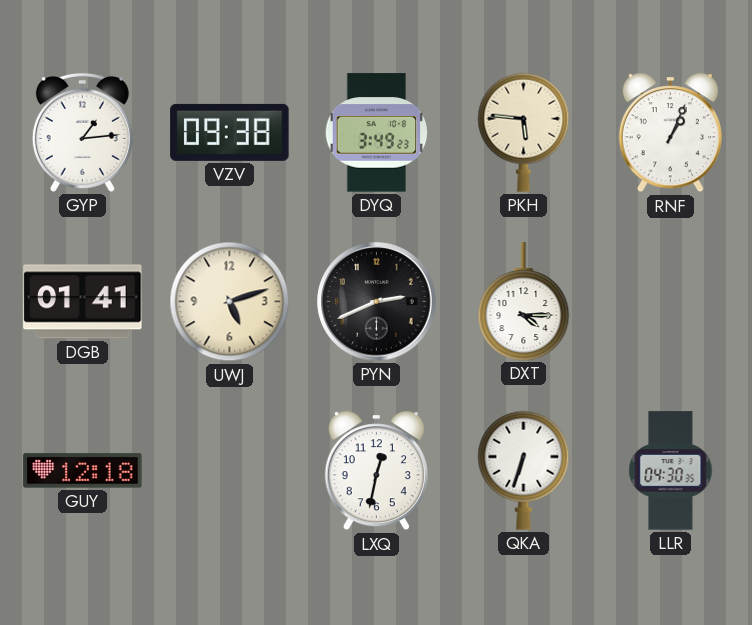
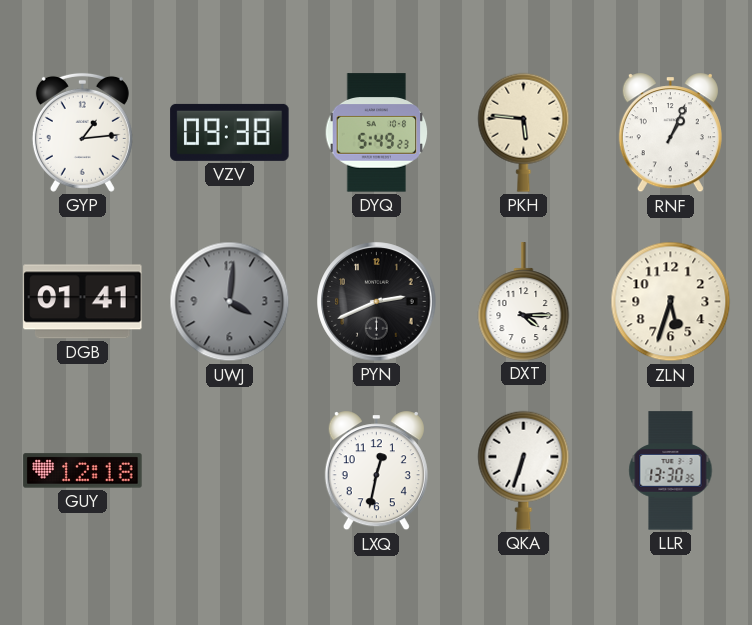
DYQ: 3:49 -> 5:49
UWJ: 5:12 -> 4:01
UWJ dial: cream -> grey
ZLN: none -> 5:33
LLR: 04:30 -> 13:30
